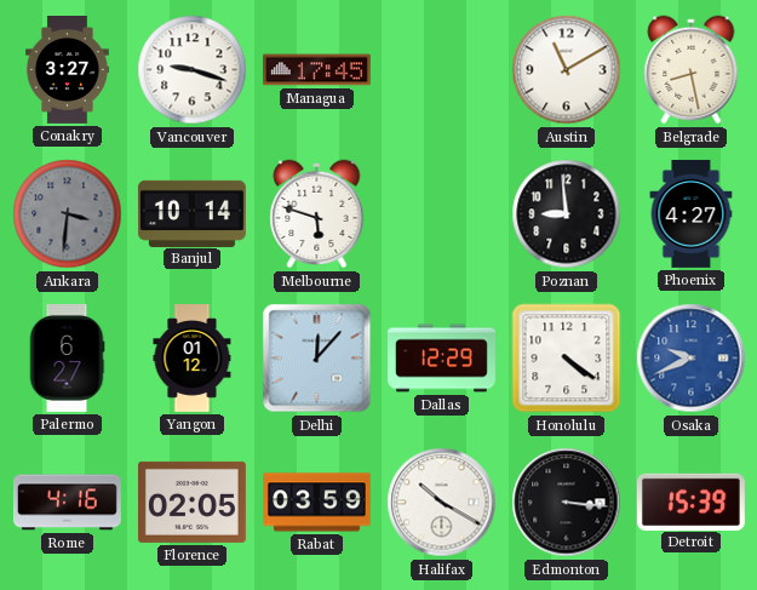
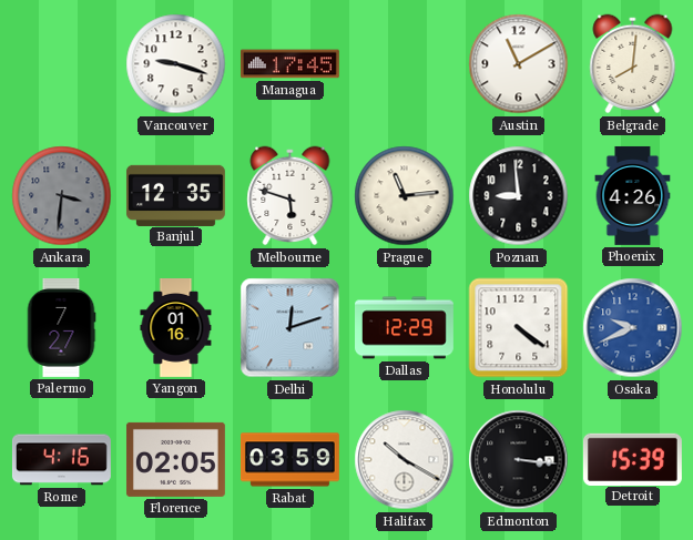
Conakry: 3:27 -> none
Belgrade: 8:28 -> 8:01
Banjul: 10:14 -> 12:35
Prague: none -> 11:14
Phoenix: 4:27 -> 4:26
Palermo: 6:27 -> 7:27
Yangon: 01:12 -> 01:16
Delhi: 12:07 -> 12:12
